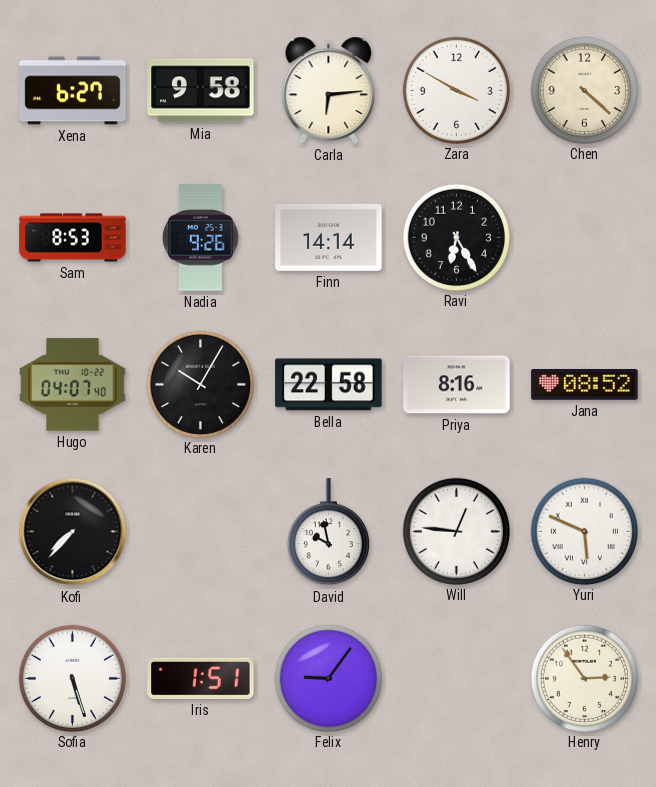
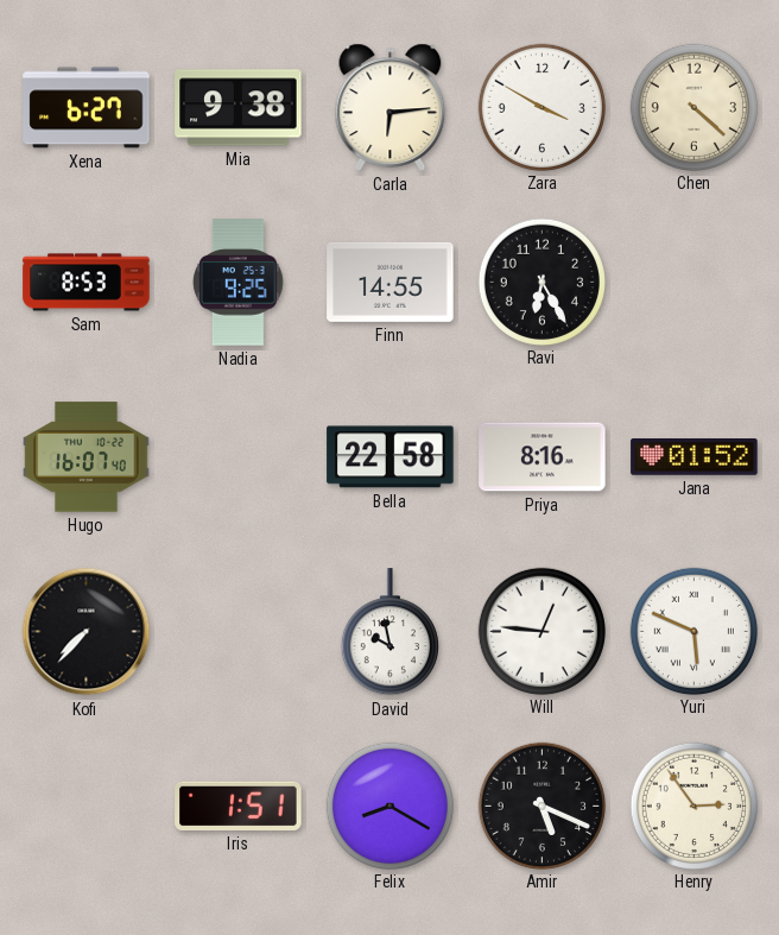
Mia: 9:58 -> 9:38
Nadia: 9:26 -> 9:25
Finn: 14:14 -> 14:55
Hugo: 04:07 -> 16:07
Karen: 10:05 -> none
Jana: 08:52 -> 01:52
Sofia: 5:27 -> none
Felix: 9:06 -> 8:20
Amir: none -> 5:19
